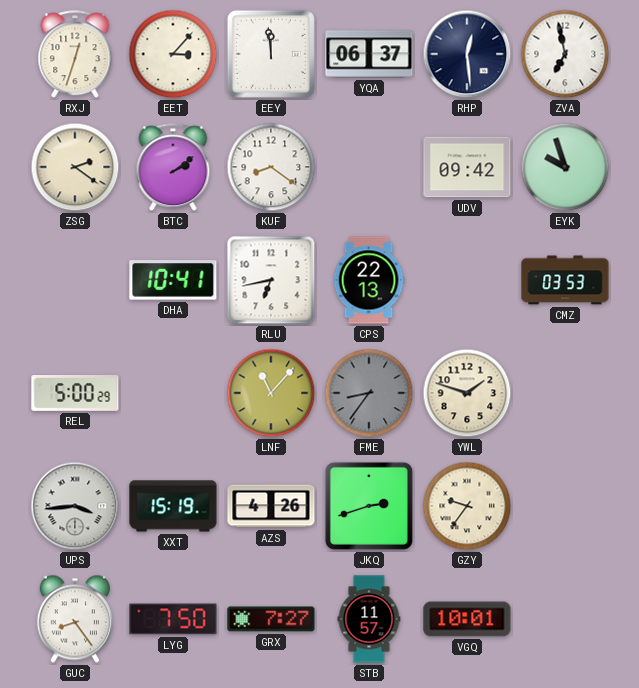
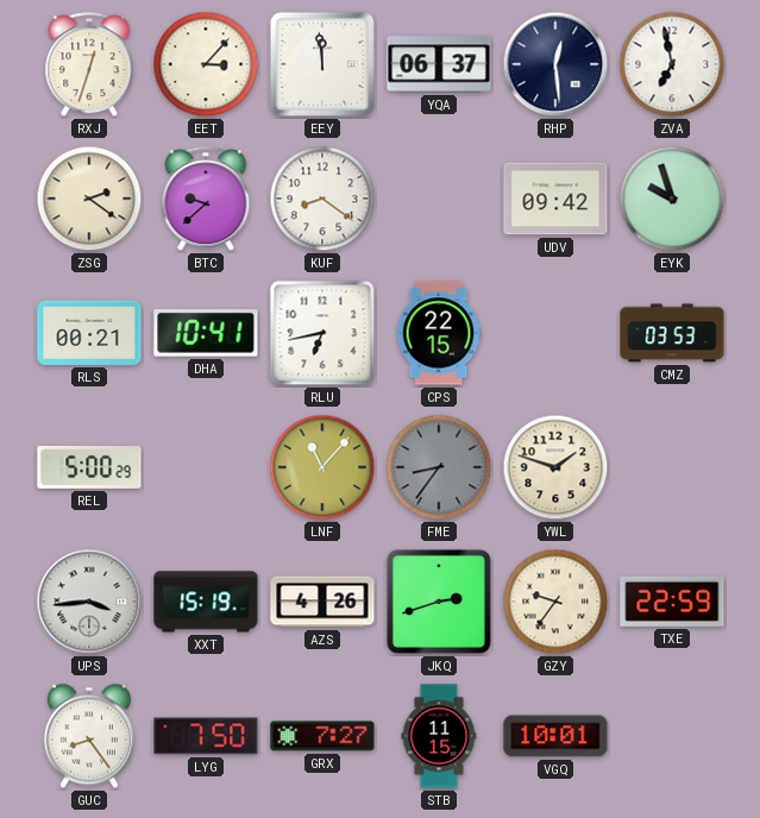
BTC: 2:09 -> 9:38
RLS: none -> 00:21
CPS: 22:13 -> 22:15
TXE: none -> 22:59
STB: 11:57 -> 11:15
